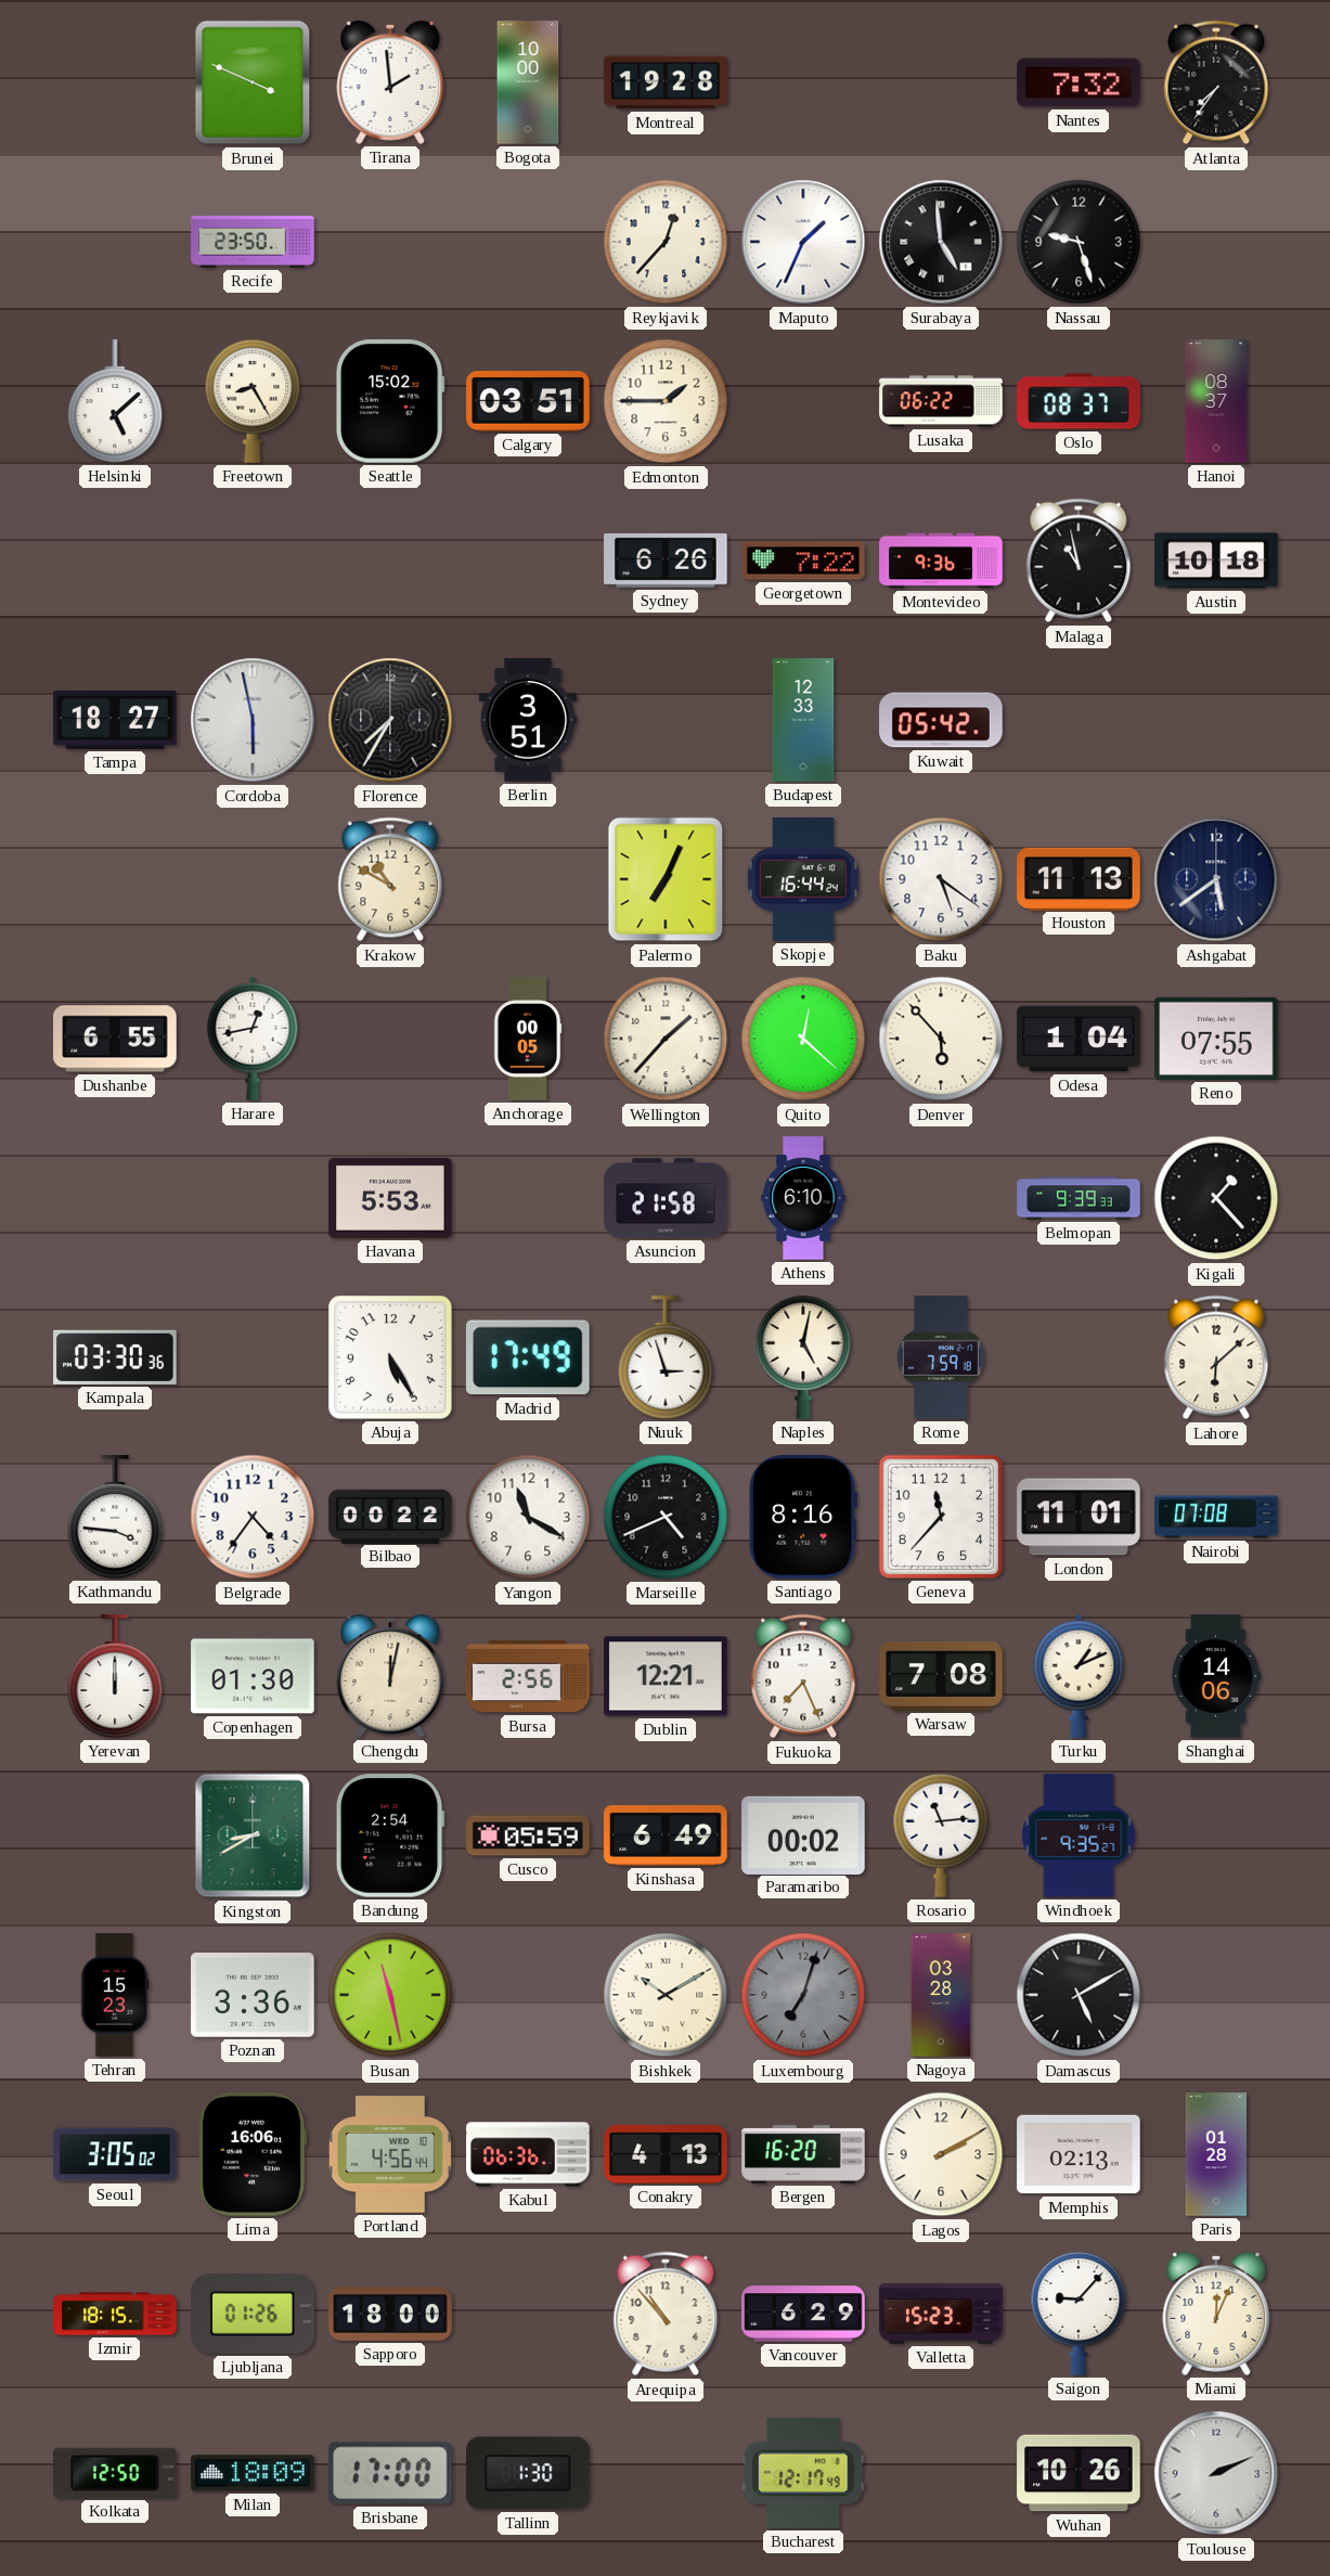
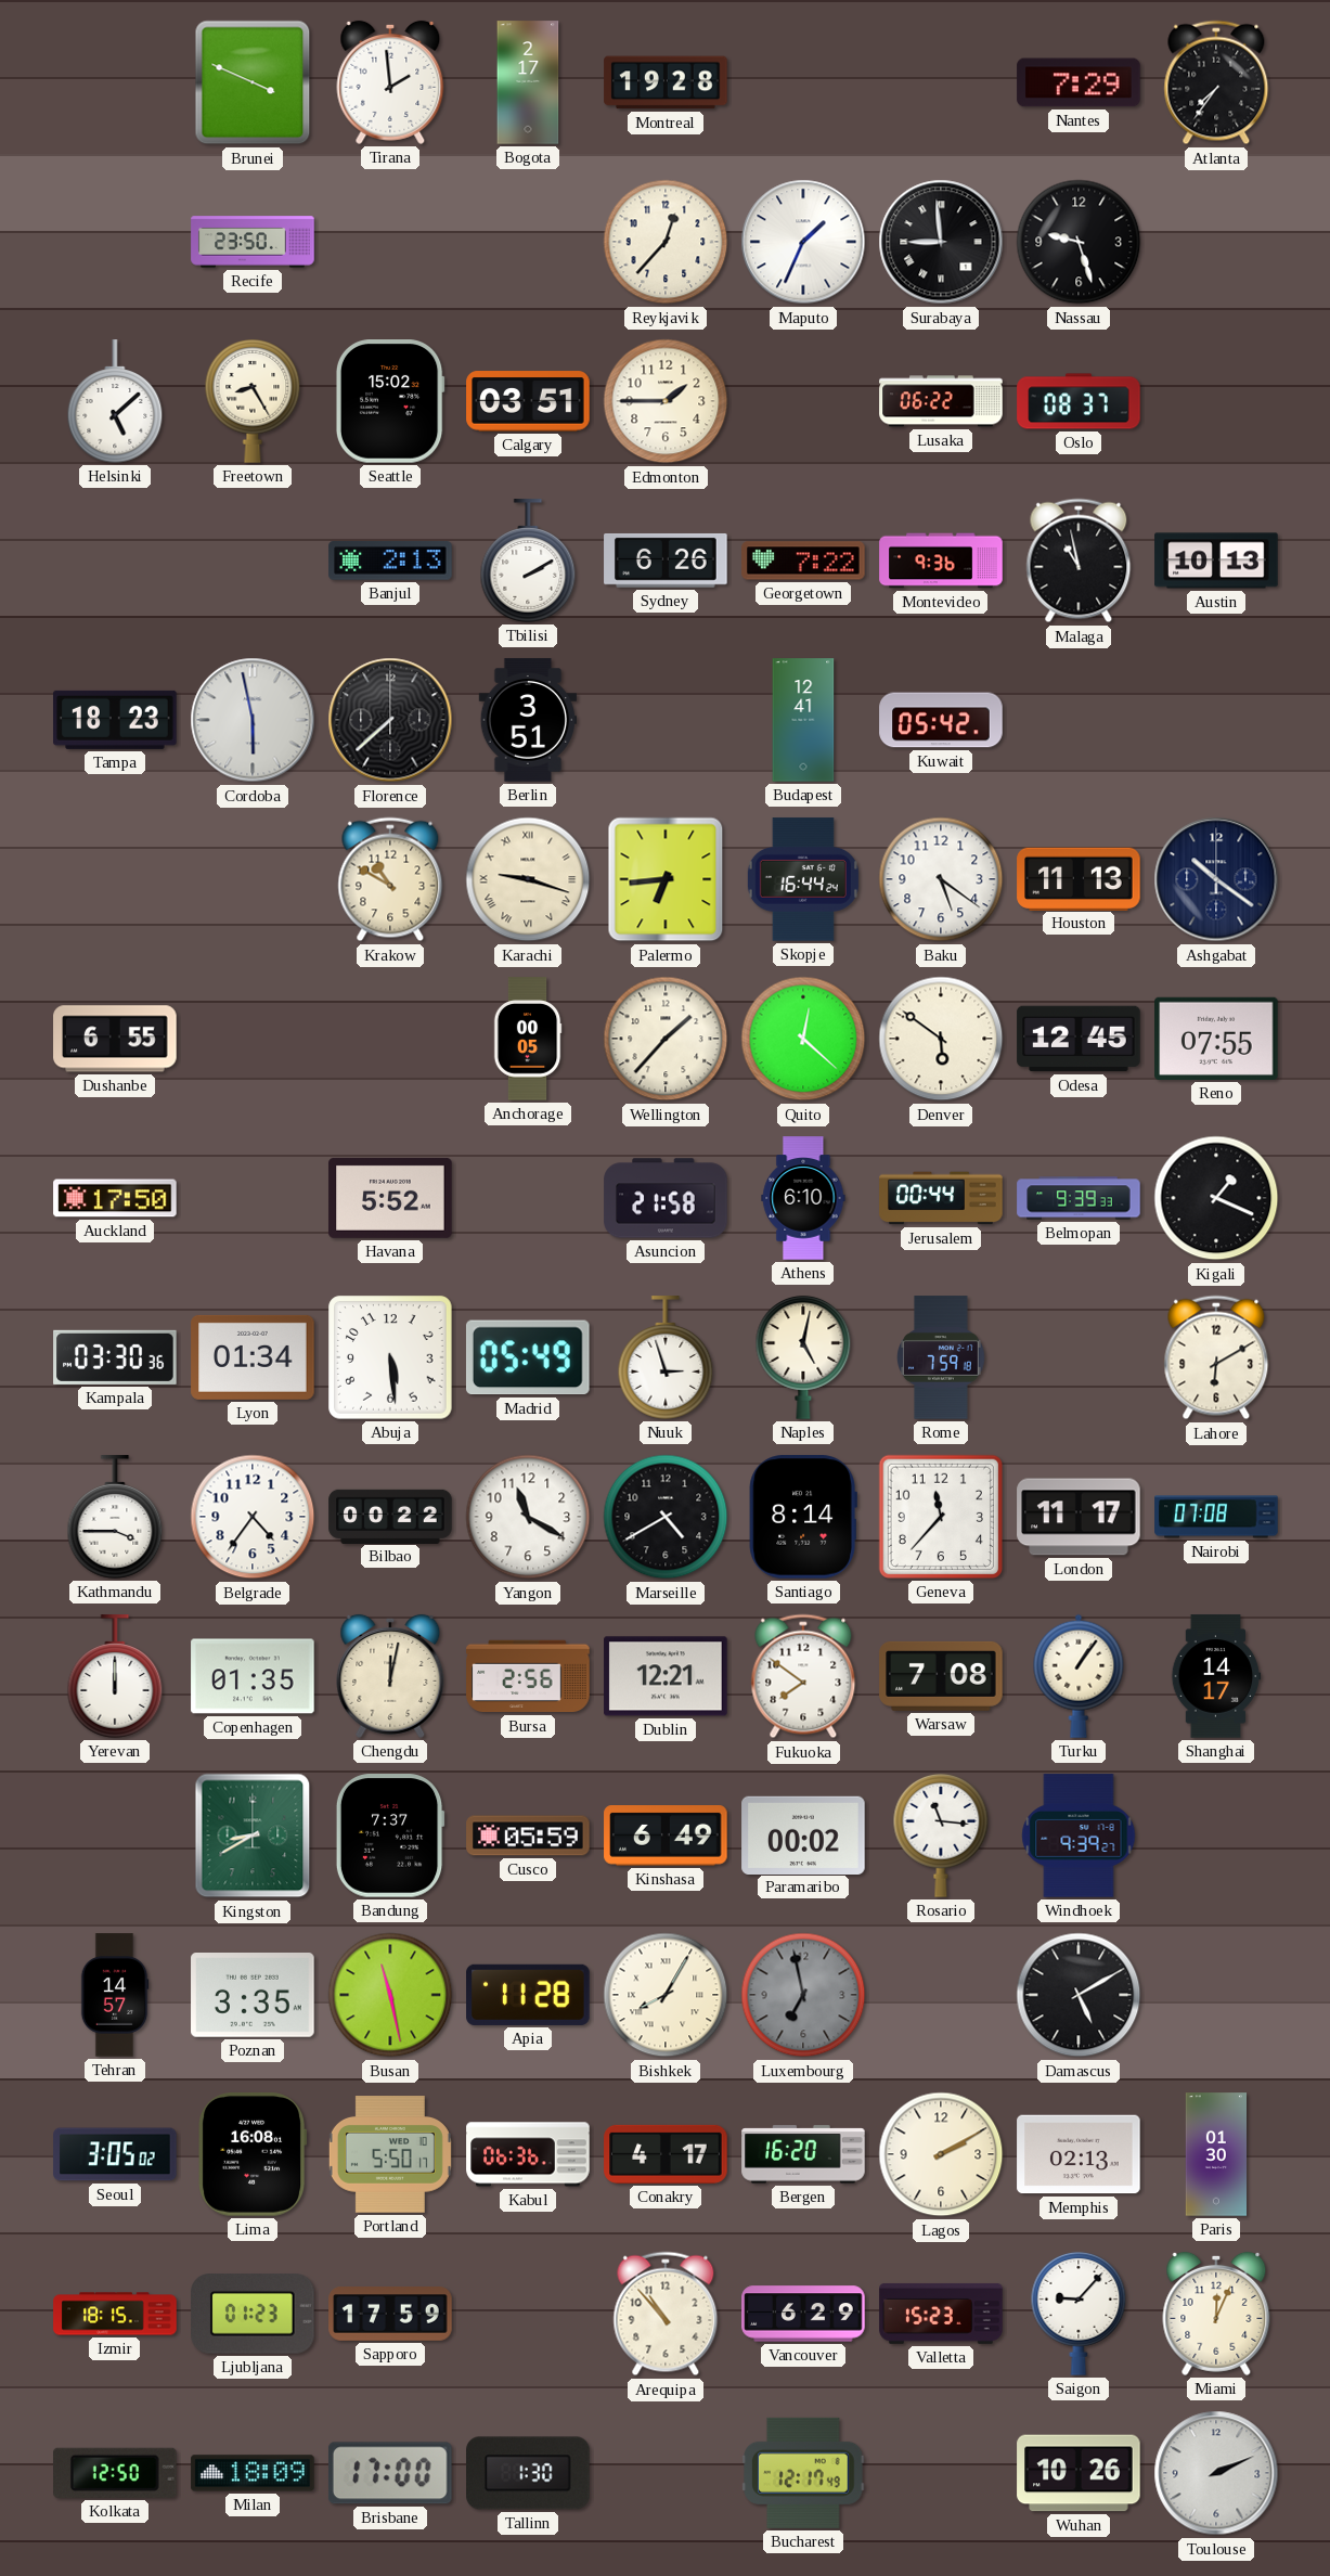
Bogota: 10:00 -> 2:17
Nantes: 7:32 -> 7:29
Surabaya: 4:59 -> 8:59
Hanoi: 08:37 -> none
Banjul: none -> 2:13
Tbilisi: none -> 2:10
Austin: 10:18 -> 10:13
Tampa: 18:27 -> 18:23
Florence: 7:35 -> 7:38
Budapest: 12:33 -> 12:41
Karachi: none -> 9:18
Palermo: 7:04 -> 6:44
Ashgabat: 5:39 -> 10:21
Harare: 12:43 -> none
Denver: 5:53 -> 5:51
Odesa: 1:04 -> 12:45
Auckland: none -> 17:50
Havana: 5:53 -> 5:52
Jerusalem: none -> 00:44
Kigali: 1:23 -> 1:19
Lyon: none -> 01:34
Abuja: 5:25 -> 5:29
Madrid: 17:49 -> 05:49
Lahore: 6:08 -> 6:10
Kathmandu: 3:46 -> 3:45
Marseille: 4:41 -> 4:40
Santiago: 8:16 -> 8:14
London: 11:01 -> 11:17
Copenhagen: 01:30 -> 01:35
Fukuoka: 7:26 -> 7:51
Turku: 1:11 -> 1:06
Shanghai: 14:06 -> 14:17
Bandung: 2:54 -> 7:37
Rosario: 11:14 -> 11:16
Windhoek: 9:35 -> 9:39
Tehran: 15:23 -> 14:57
Poznan: 3:36 -> 3:35
Apia: none -> 11:28
Bishkek: 10:10 -> 8:05
Luxembourg: 7:03 -> 6:58
Nagoya: 03:28 -> none
Lima: 16:06 -> 16:08
Portland: 4:56 -> 5:50
Conakry: 4:13 -> 4:17
Paris: 01:28 -> 01:30
Ljubljana: 01:26 -> 01:23
Sapporo: 18:00 -> 17:59
